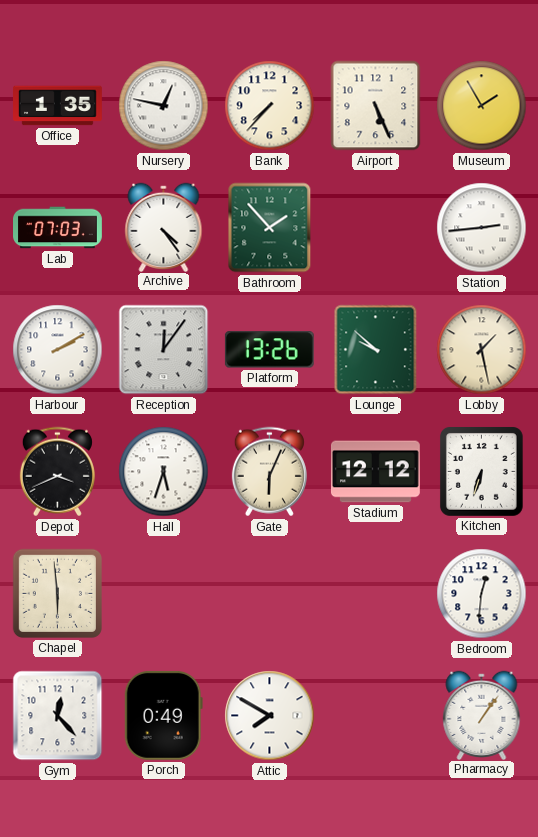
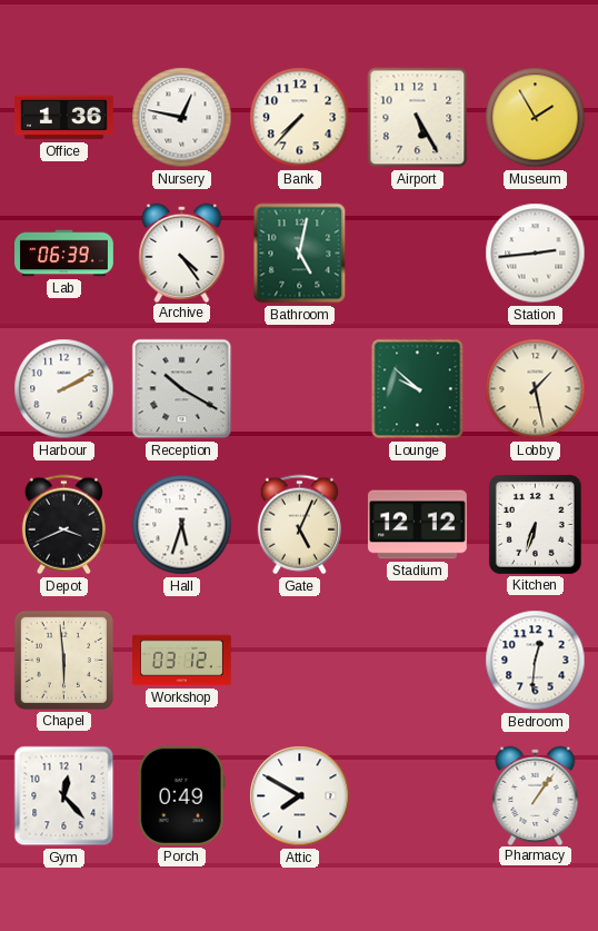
Office: 1:35 -> 1:36
Airport: 5:26 -> 5:25
Lab: 07:03 -> 06:39
Bathroom: 1:53 -> 5:02
Reception: 12:06 -> 10:20
Platform: 13:26 -> none
Gate: 6:04 -> 5:04
Workshop: none -> 03:12
